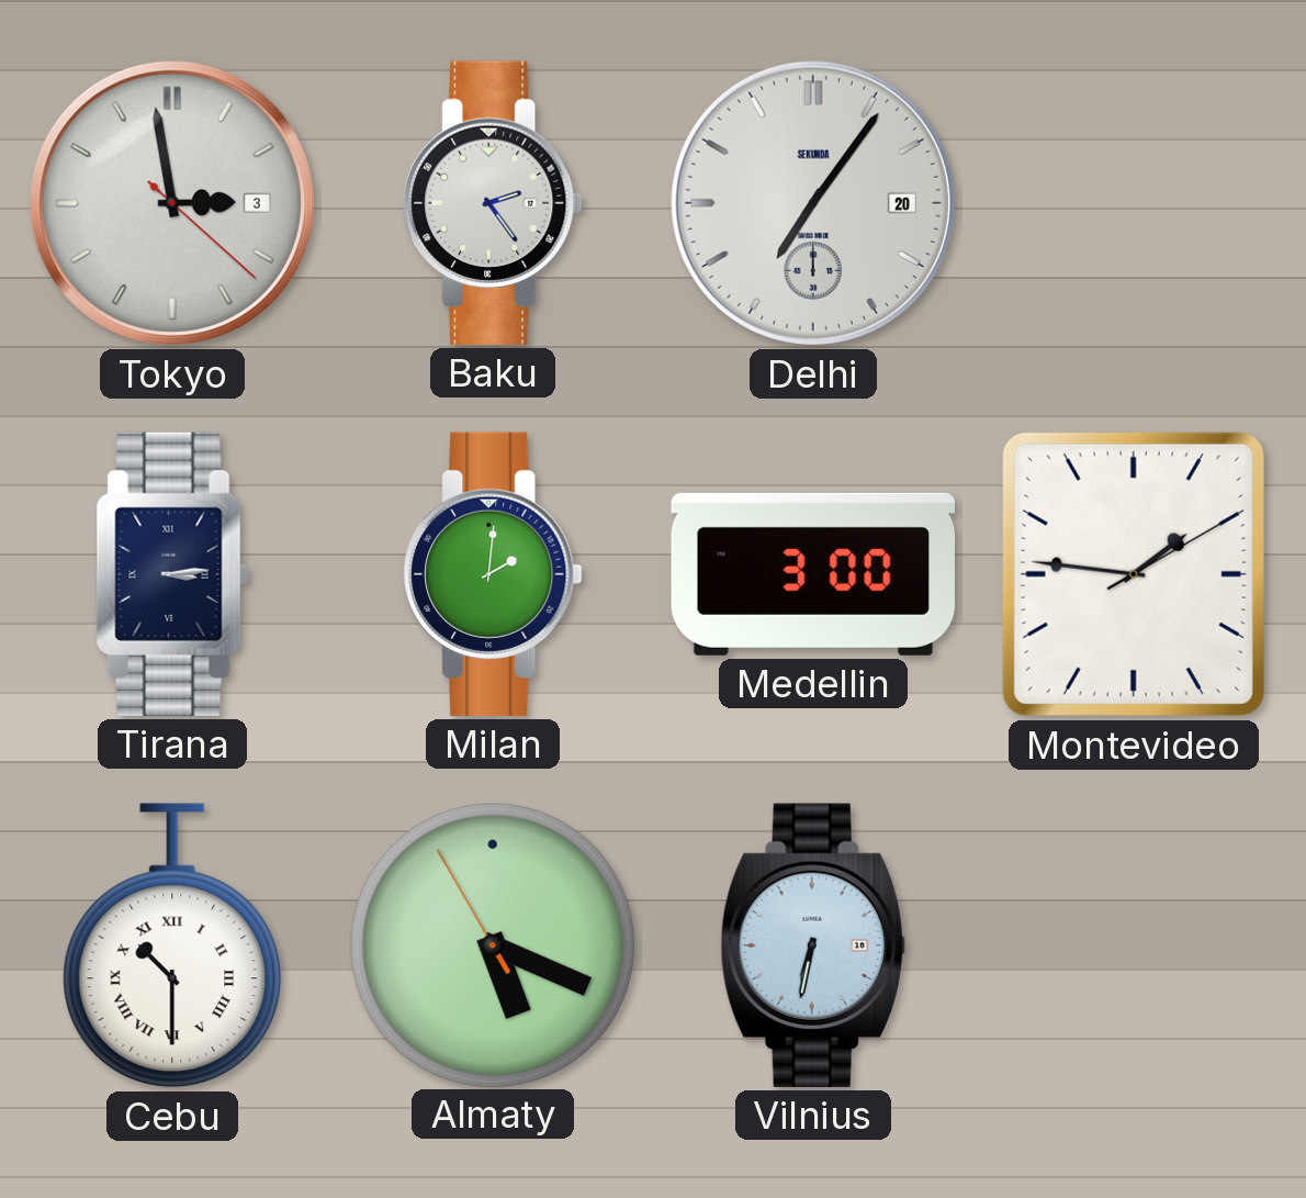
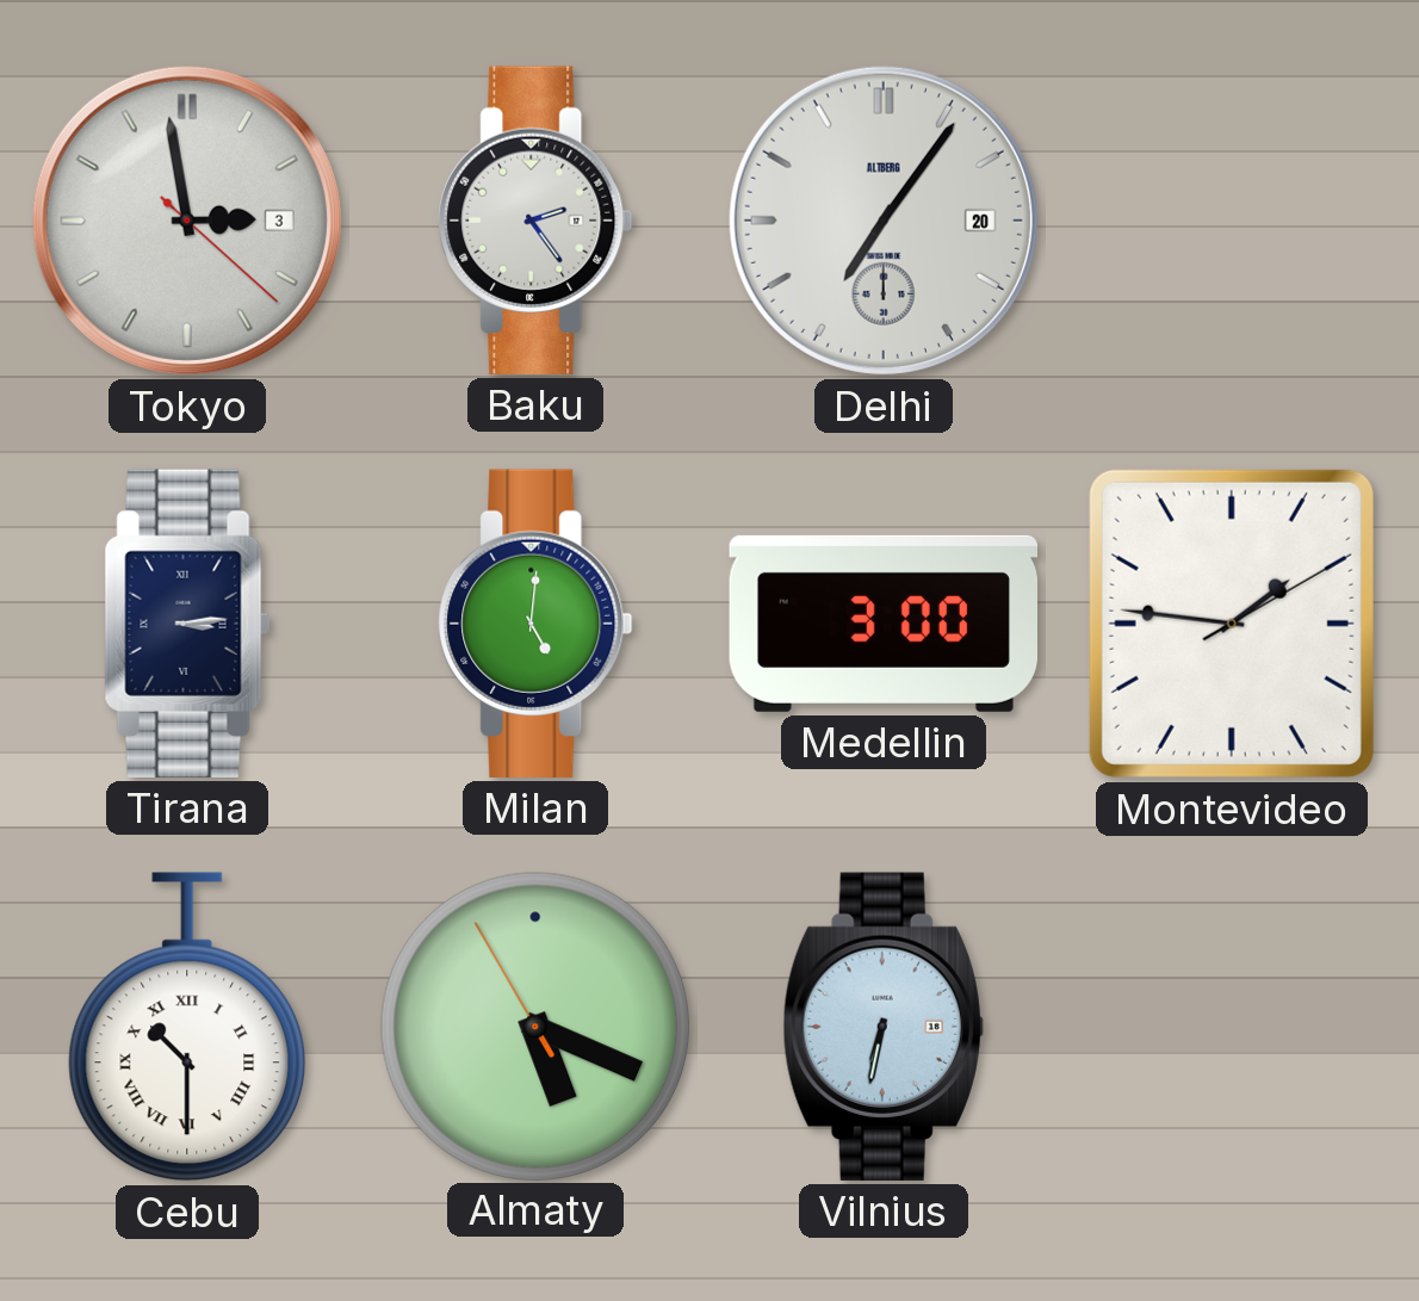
Delhi brand: SEKUNDA -> ALTBERG
Milan: 2:01 -> 5:01
